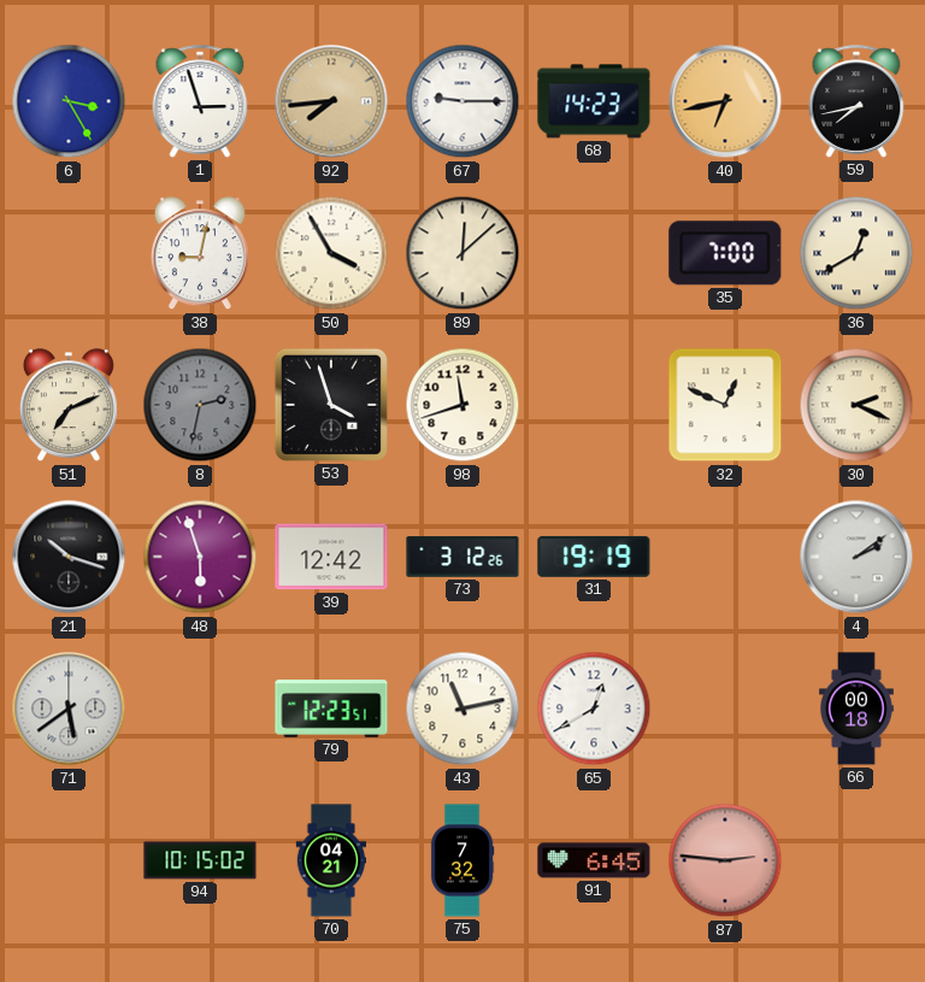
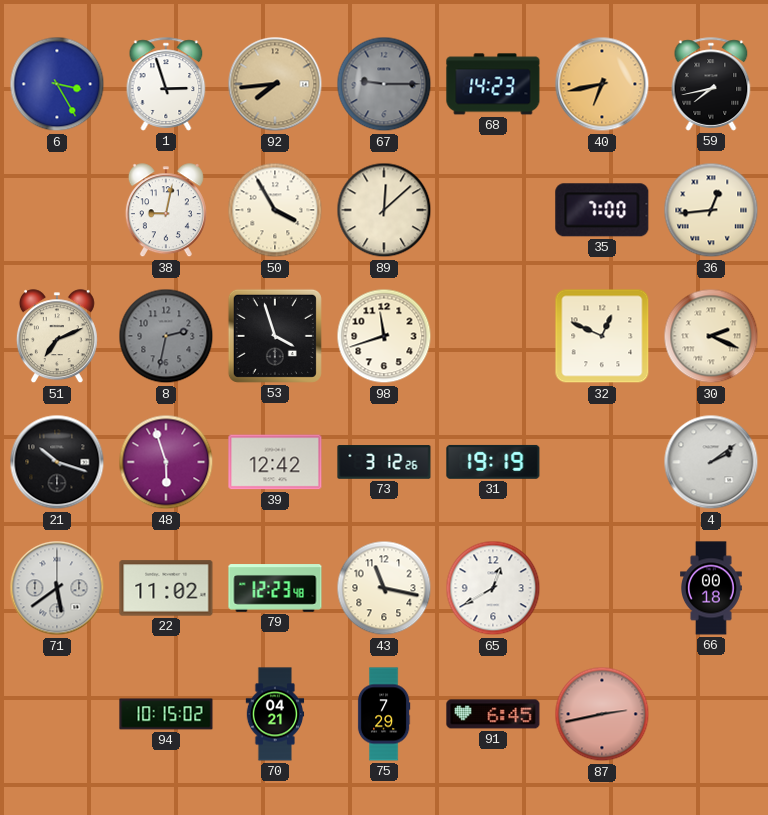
67 dial: white -> grey
36: 12:40 -> 12:44
22: none -> 11:02
79: 12:23:51 -> 12:23:48
43: 11:13 -> 11:17
75: 7:32 -> 7:29
87: 2:46 -> 2:43
